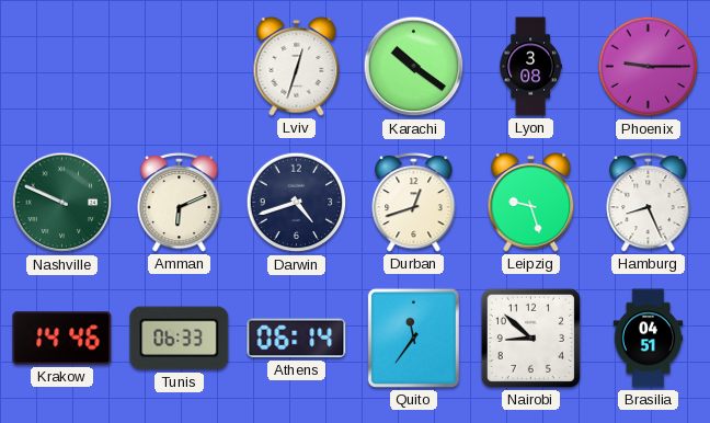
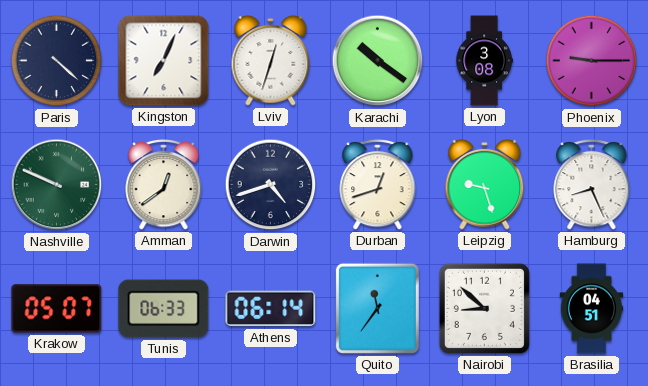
Paris: none -> 4:22
Kingston: none -> 7:04
Amman: 6:11 -> 12:39
Krakow: 14:46 -> 05:07
